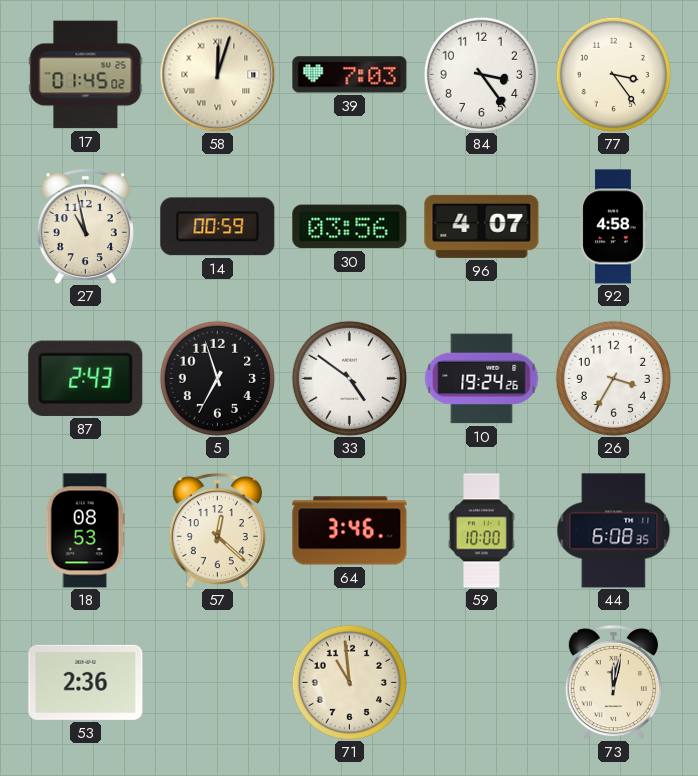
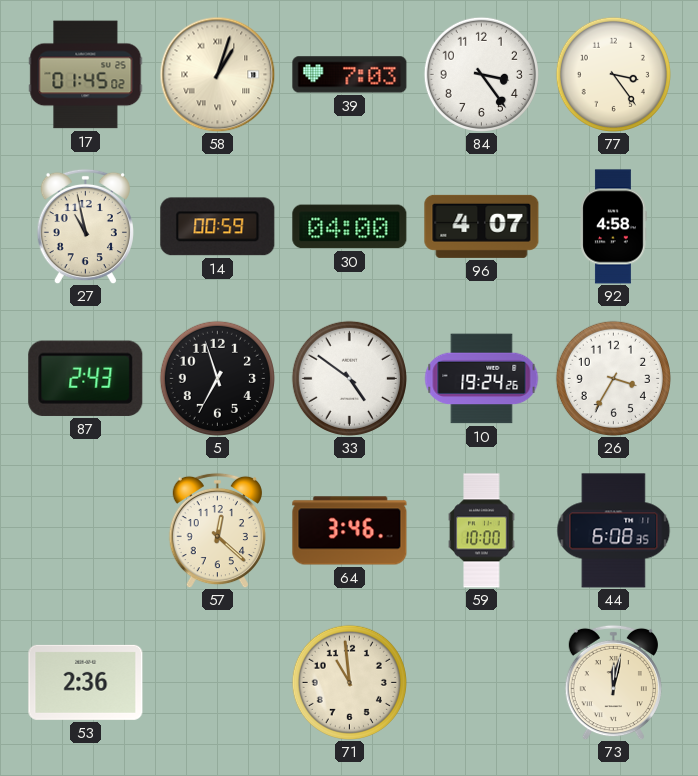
58: 12:03 -> 1:03
30: 03:56 -> 04:00
18: 08:53 -> none
